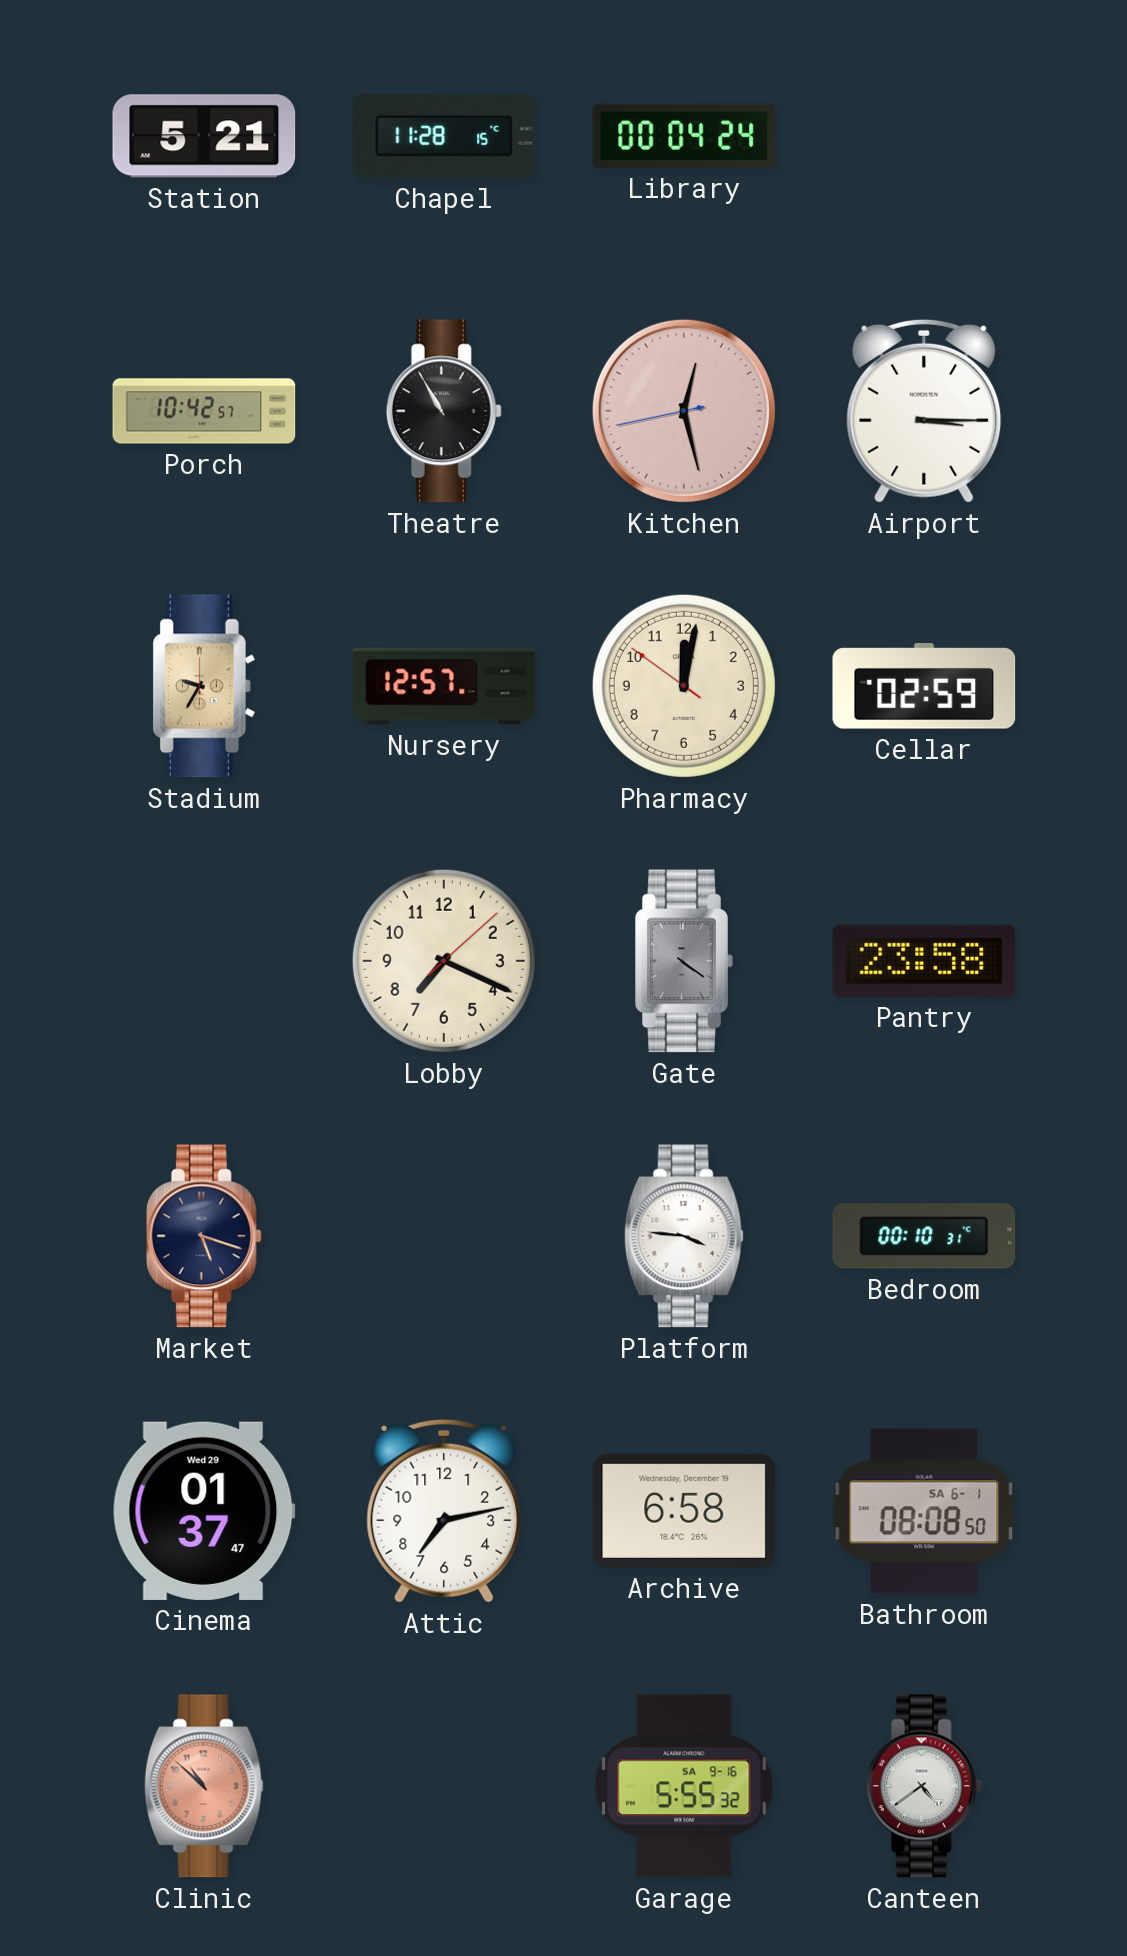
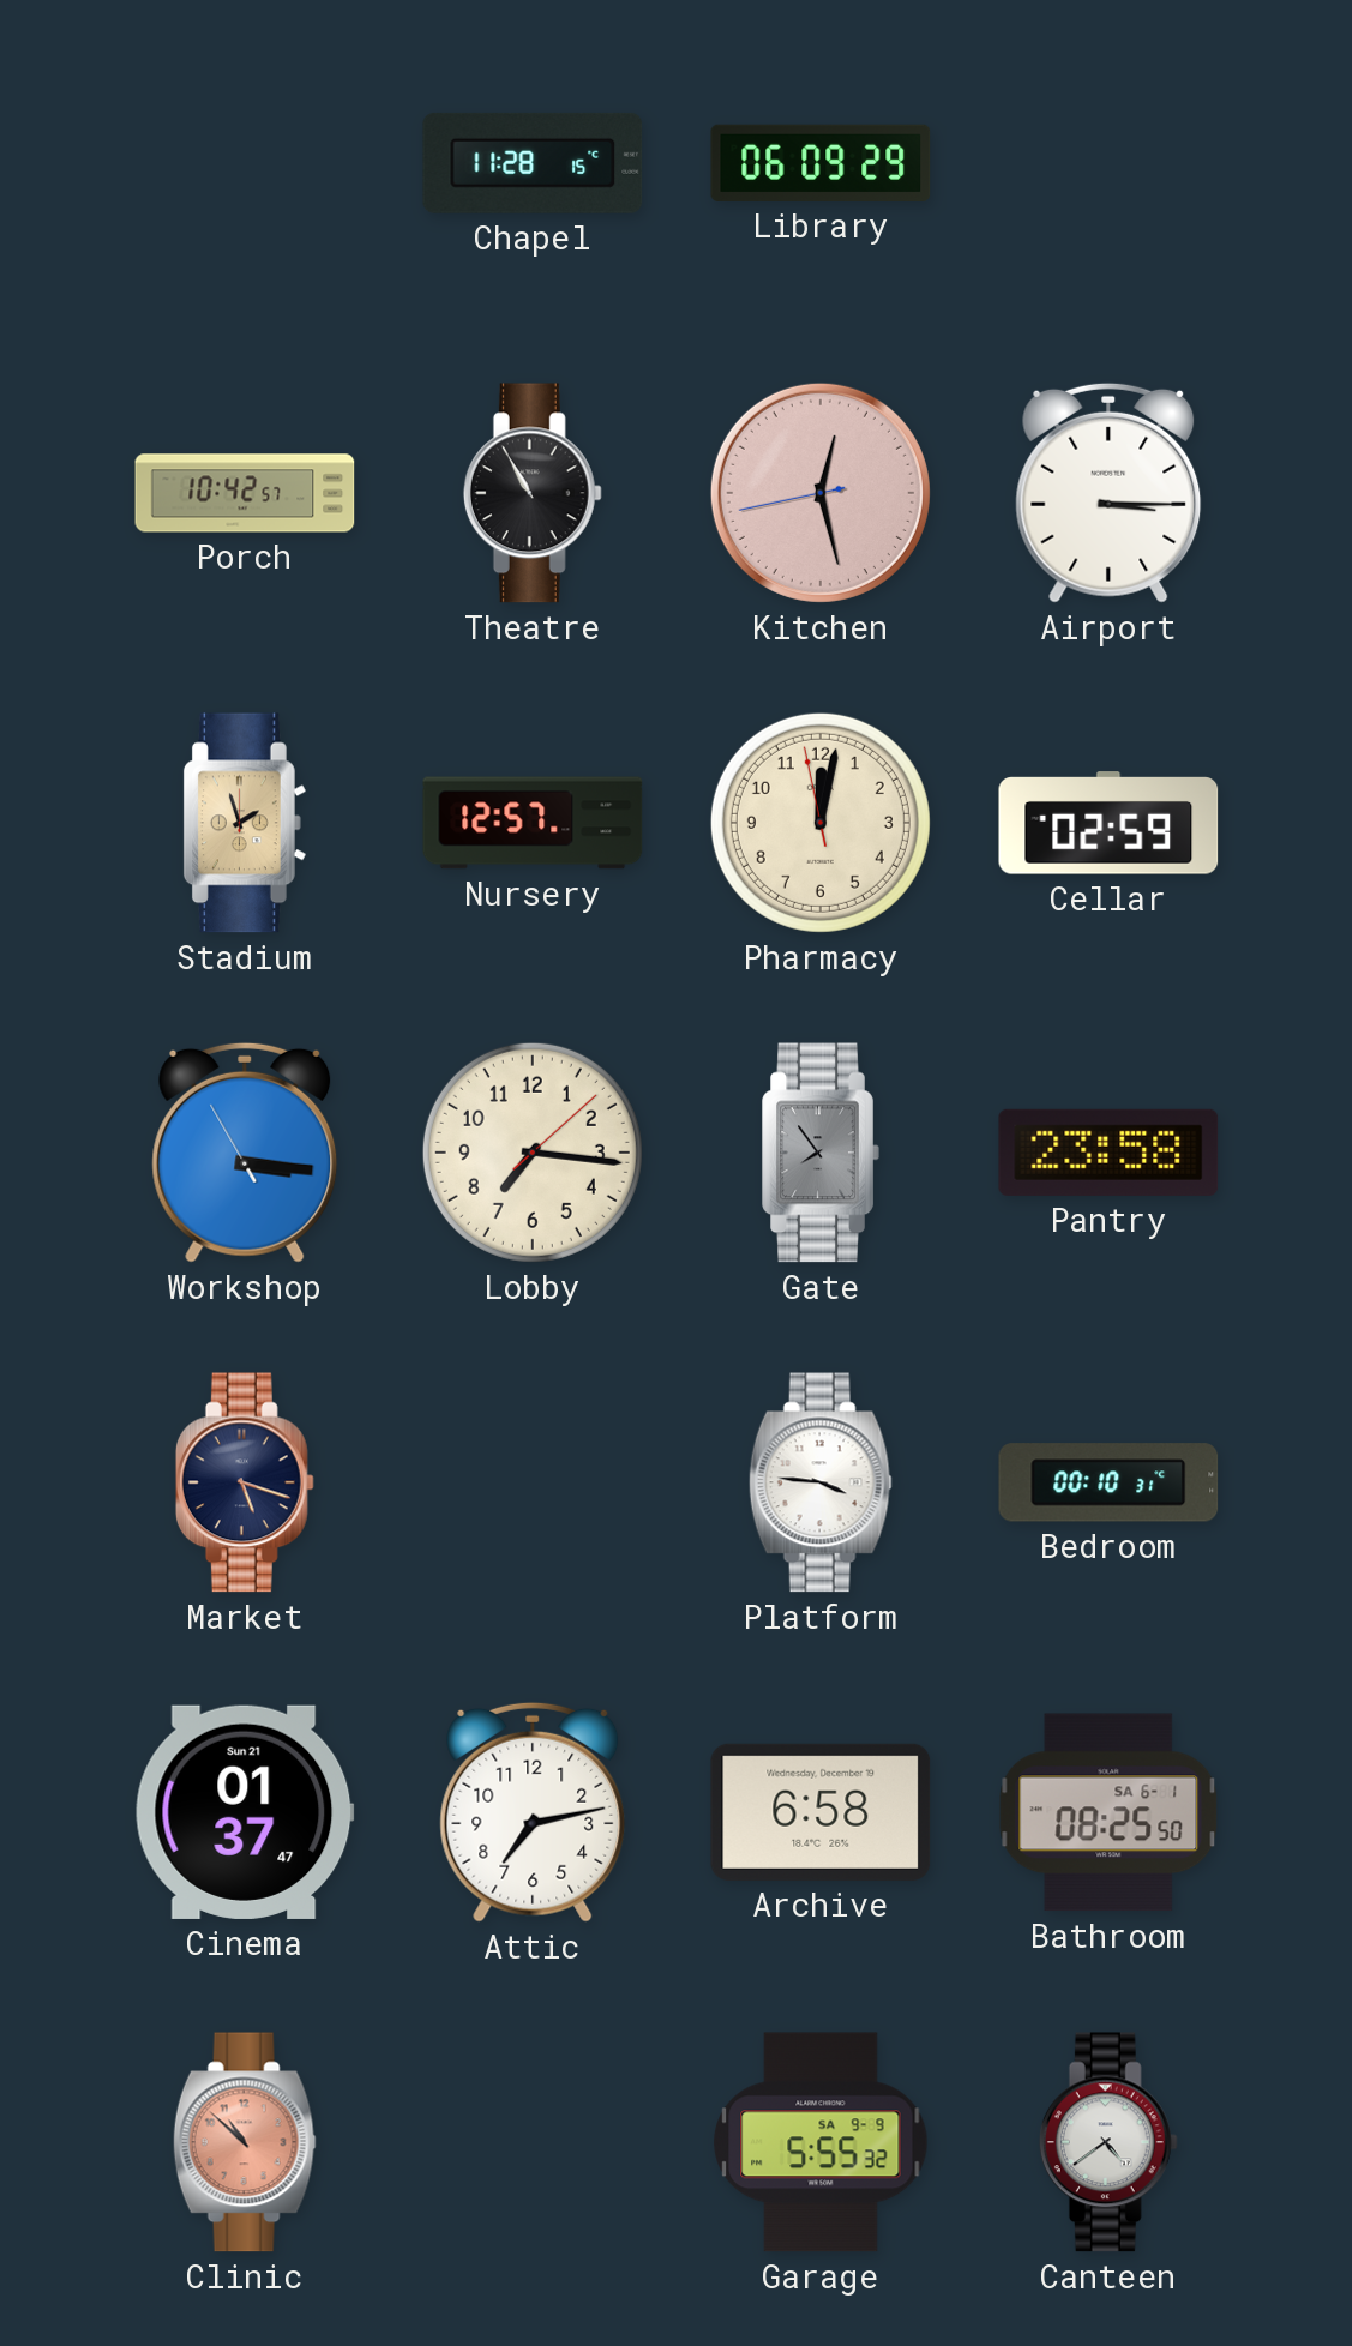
Station: 5:21 -> none
Library: 00:04 -> 06:09
Stadium: 9:35 -> 1:57
Pharmacy: 12:01:51 -> 12:01:58
Workshop: none -> 3:15
Lobby: 7:19 -> 7:16
Gate: 4:21 -> 7:54
Cinema date: Wed 29 -> Sun 21
Bathroom: 08:08 -> 08:25
Garage date: SA 9-16 -> SA 9-9
